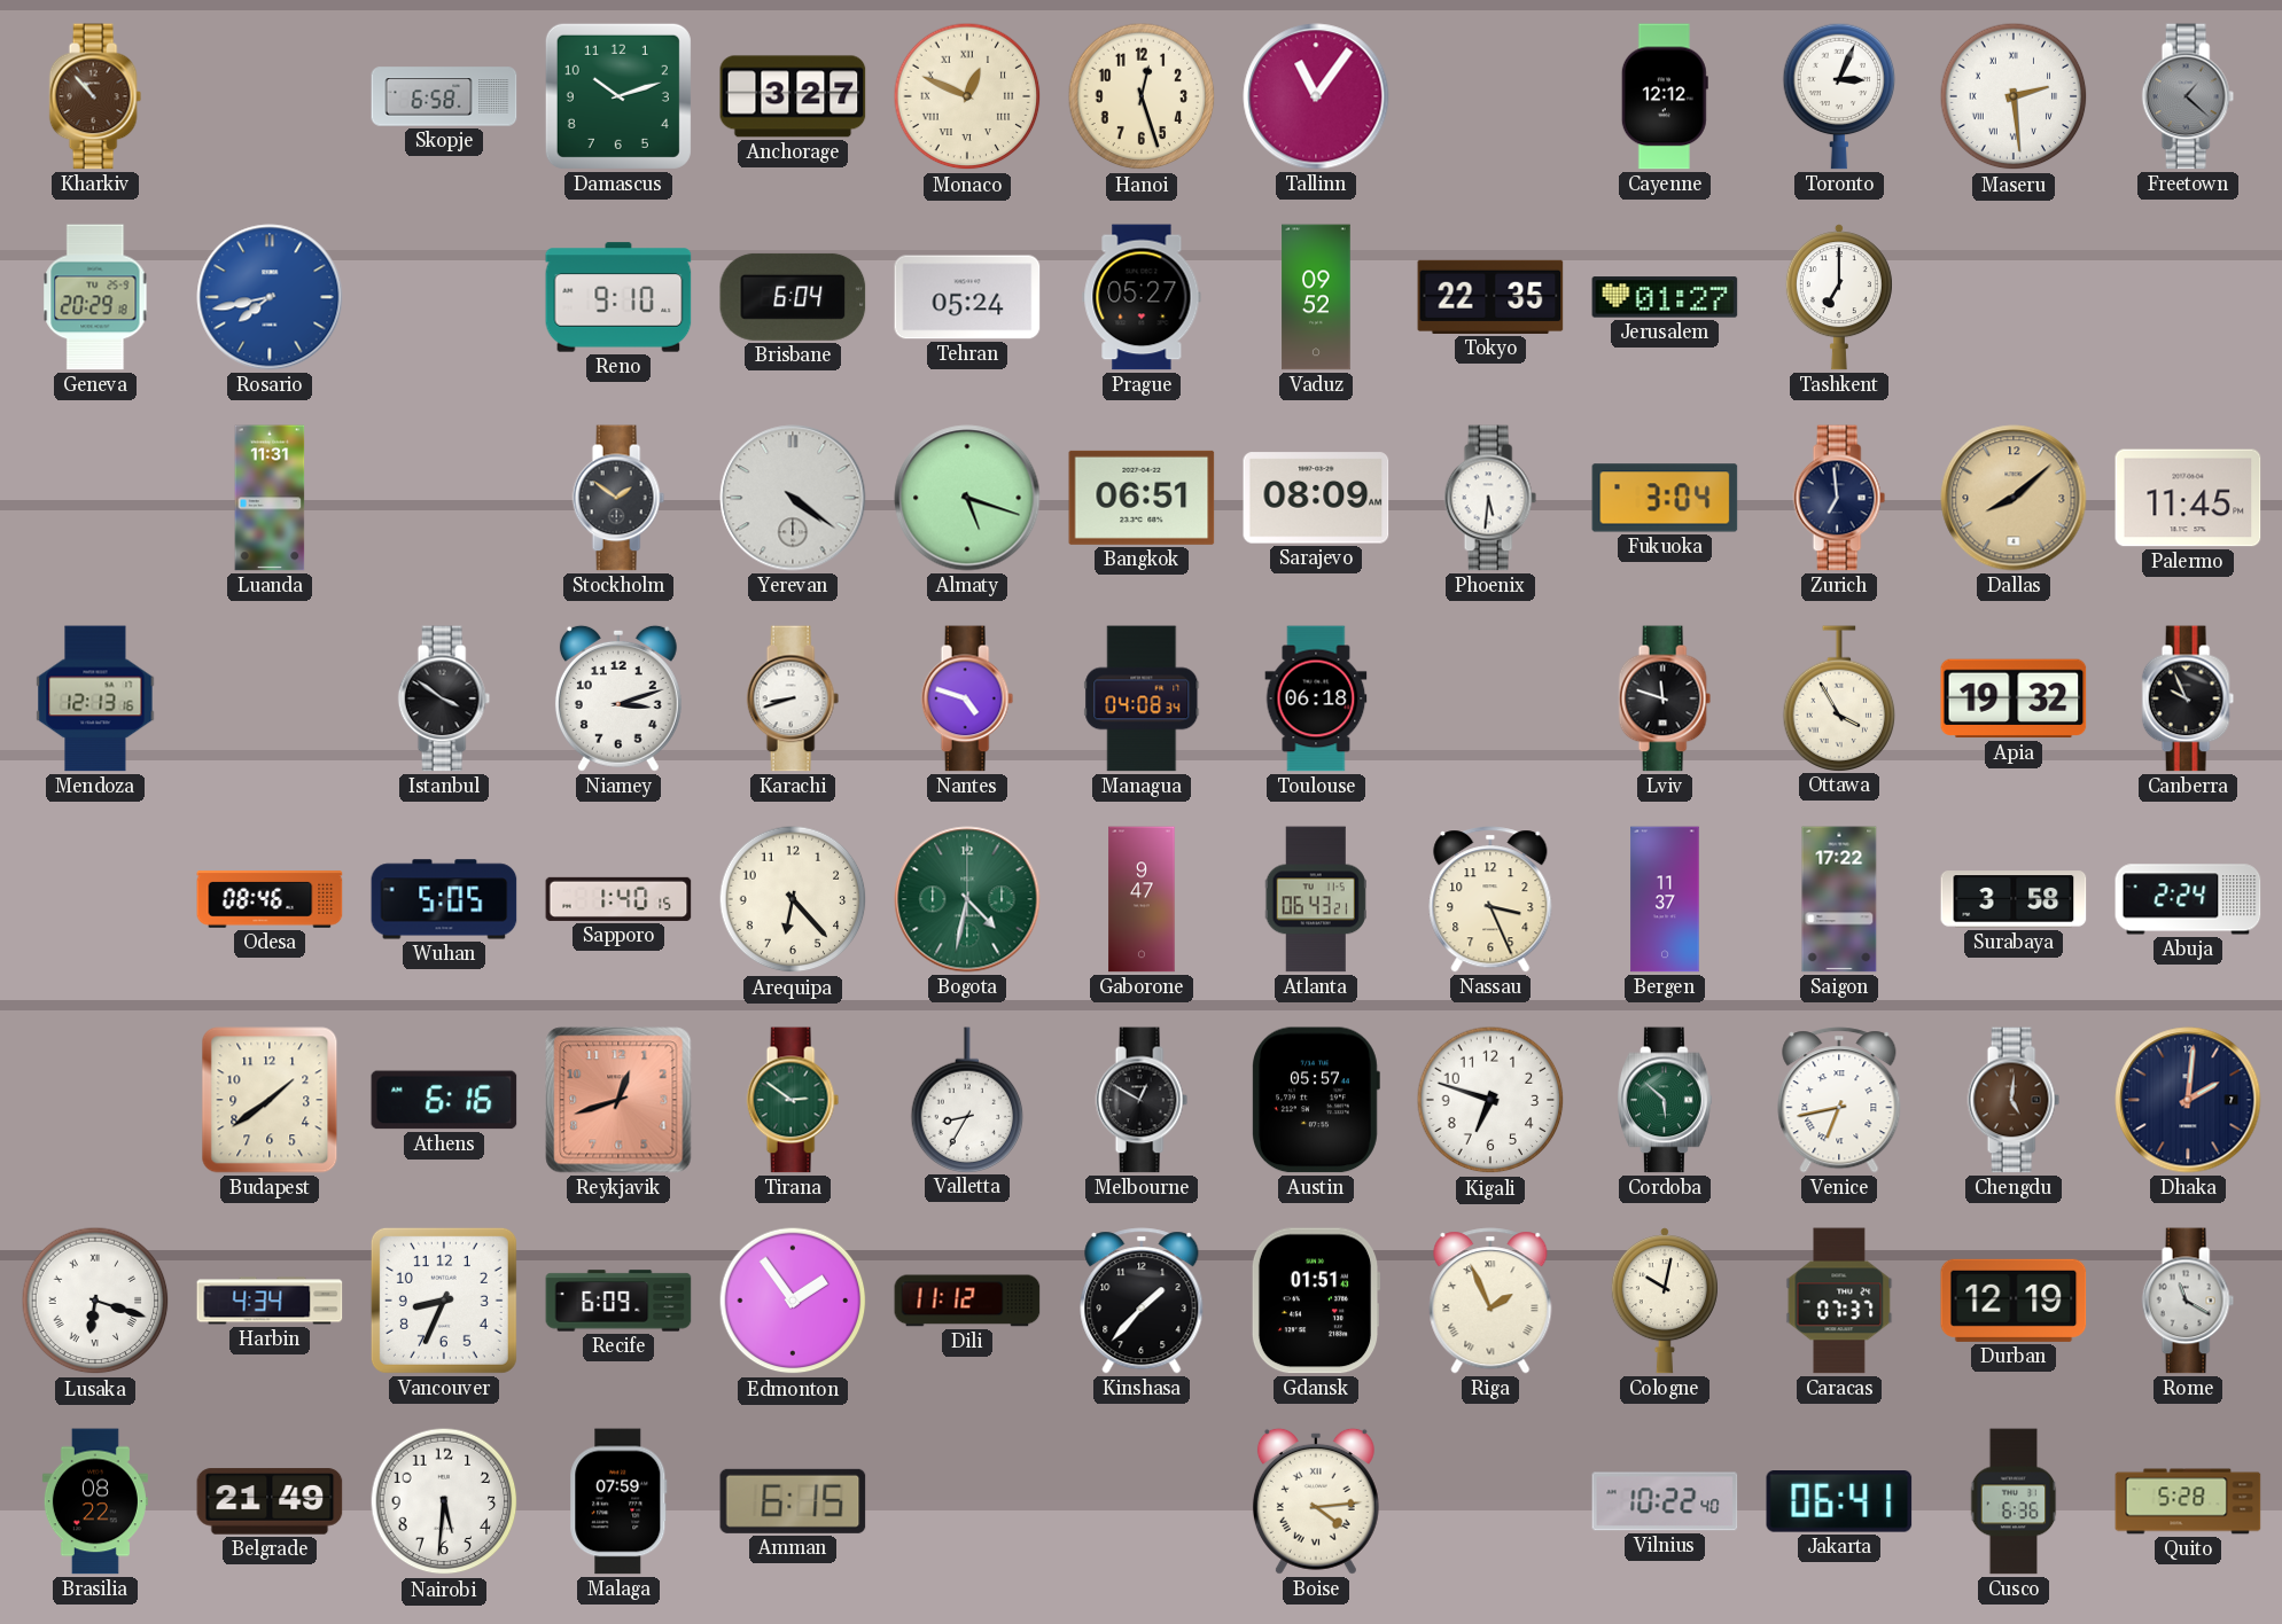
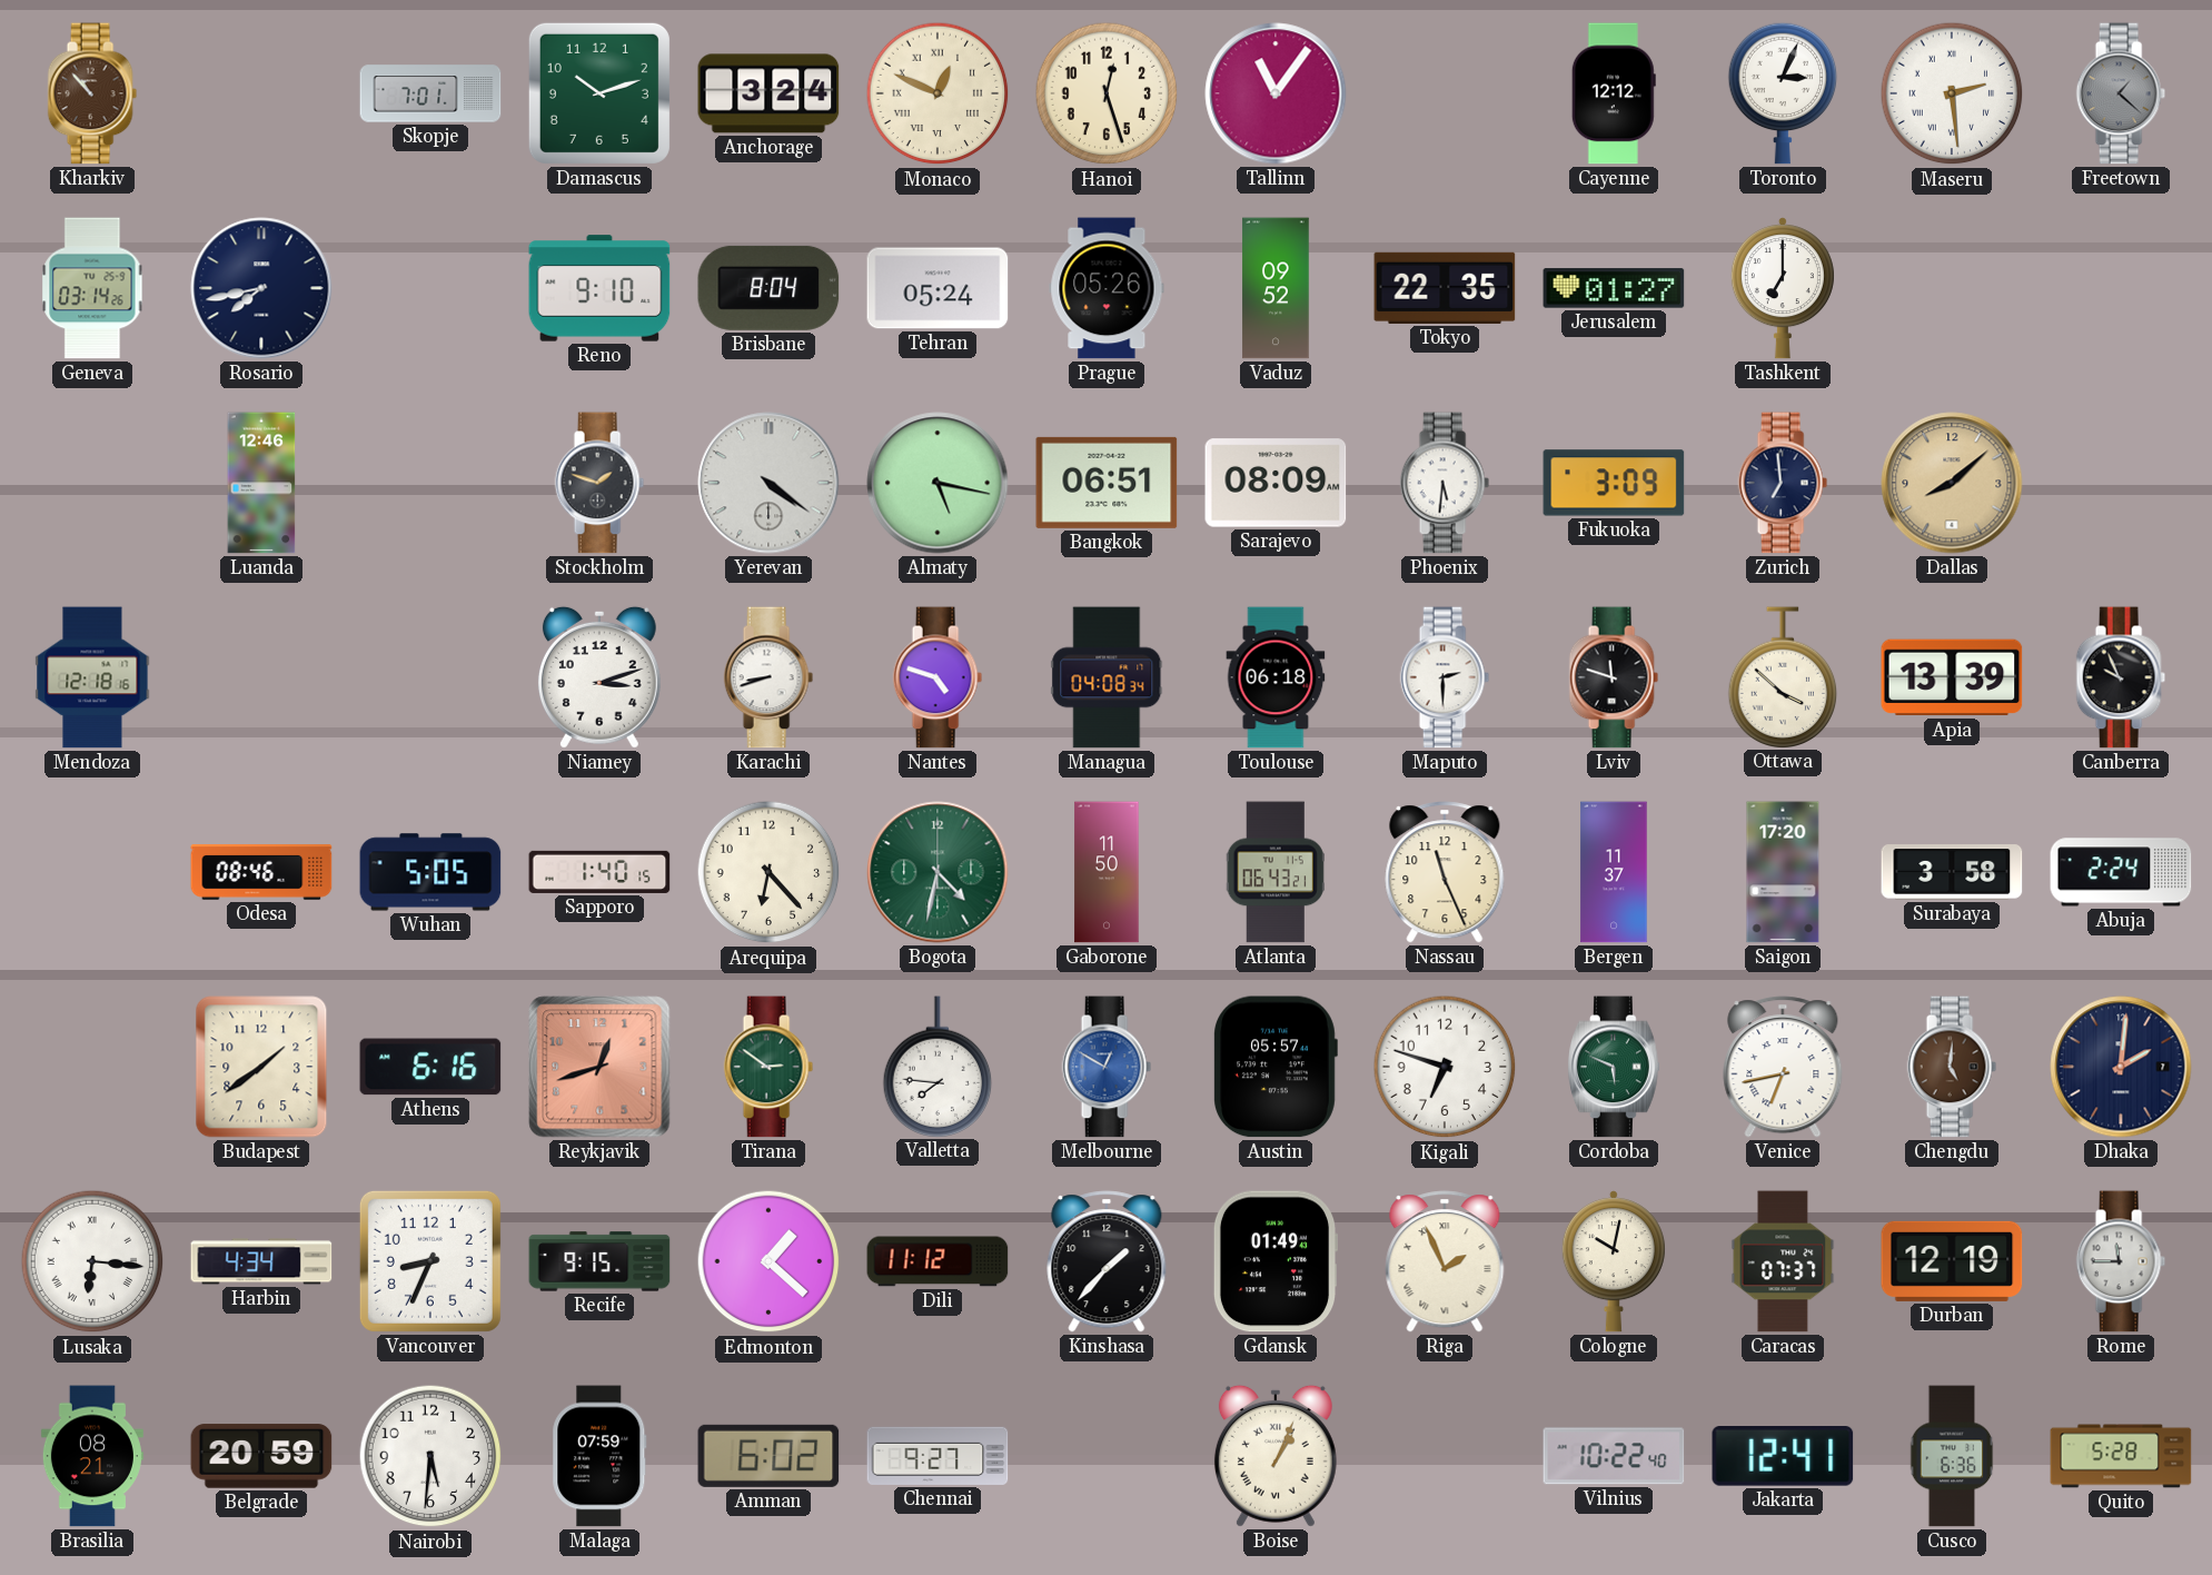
Skopje: 6:58 -> 7:01
Anchorage: 3:27 -> 3:24
Geneva: 20:29 -> 03:14
Rosario dial: blue -> navy
Brisbane: 6:04 -> 8:04
Prague: 05:27 -> 05:26
Luanda: 11:31 -> 12:46
Stockholm: 1:51 -> 1:48
Almaty: 5:18 -> 5:17
Fukuoka: 3:04 -> 3:09
Palermo: 11:45 -> none
Mendoza: 12:13 -> 12:18
Istanbul: 3:51 -> none
Maputo: none -> 2:30
Ottawa: 3:55 -> 3:52
Apia: 19:32 -> 13:39
Gaborone: 9:47 -> 11:50
Nassau: 3:26 -> 11:26
Saigon: 17:22 -> 17:20
Valletta: 8:35 -> 7:46
Melbourne dial: black -> blue
Cordoba: 5:52 -> 5:49
Lusaka: 6:18 -> 6:16
Recife: 6:09 -> 9:15
Edmonton: 1:54 -> 1:22
Gdansk: 01:51 -> 01:49
Rome: 11:20 -> 11:45
Brasilia: 08:22 -> 08:21
Belgrade: 21:49 -> 20:59
Amman: 6:15 -> 6:02
Chennai: none -> 9:27
Boise: 4:14 -> 1:04
Jakarta: 06:41 -> 12:41
